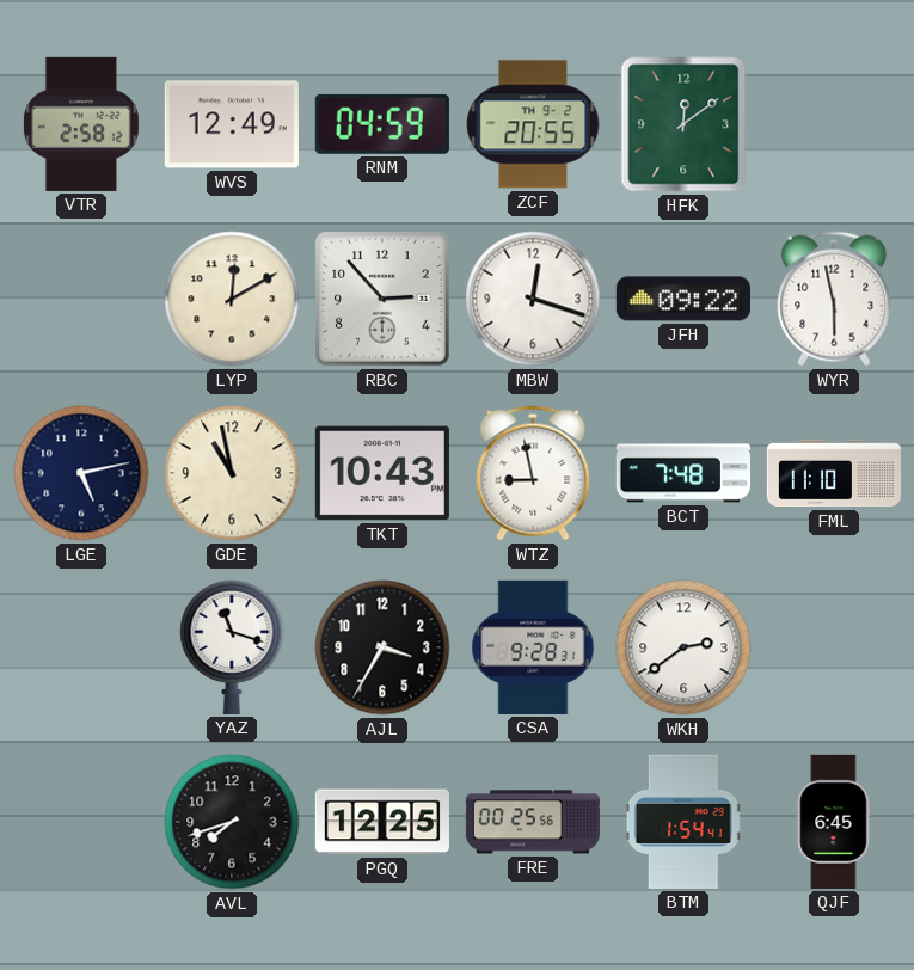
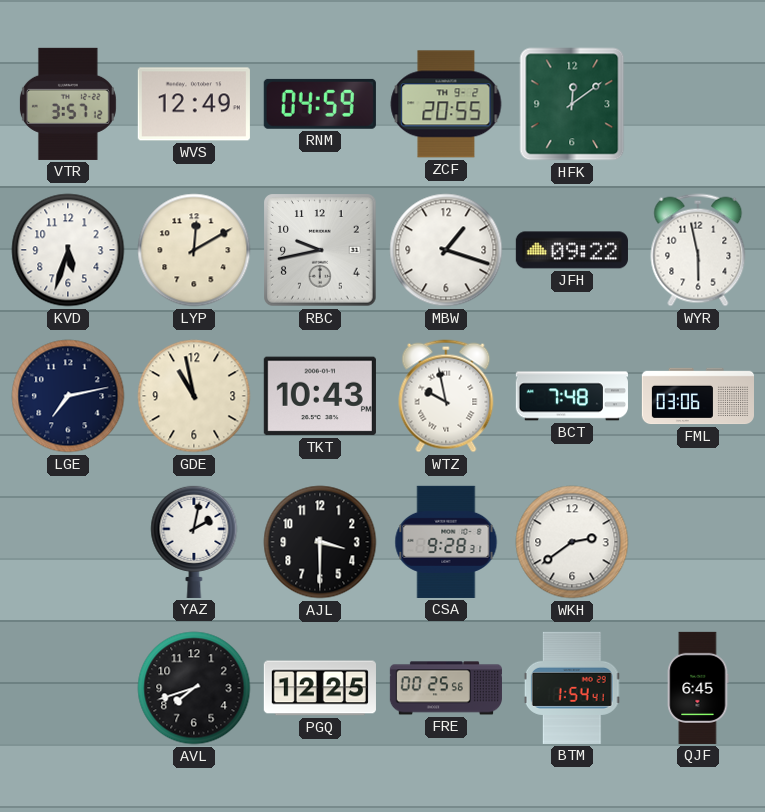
VTR: 2:58 -> 3:57
KVD: none -> 5:33
RBC: 2:53 -> 9:43
MBW: 12:18 -> 1:18
LGE: 5:13 -> 7:13
WTZ: 8:58 -> 9:58
FML: 11:10 -> 03:06
YAZ: 11:18 -> 2:02
AJL: 3:35 -> 3:30
